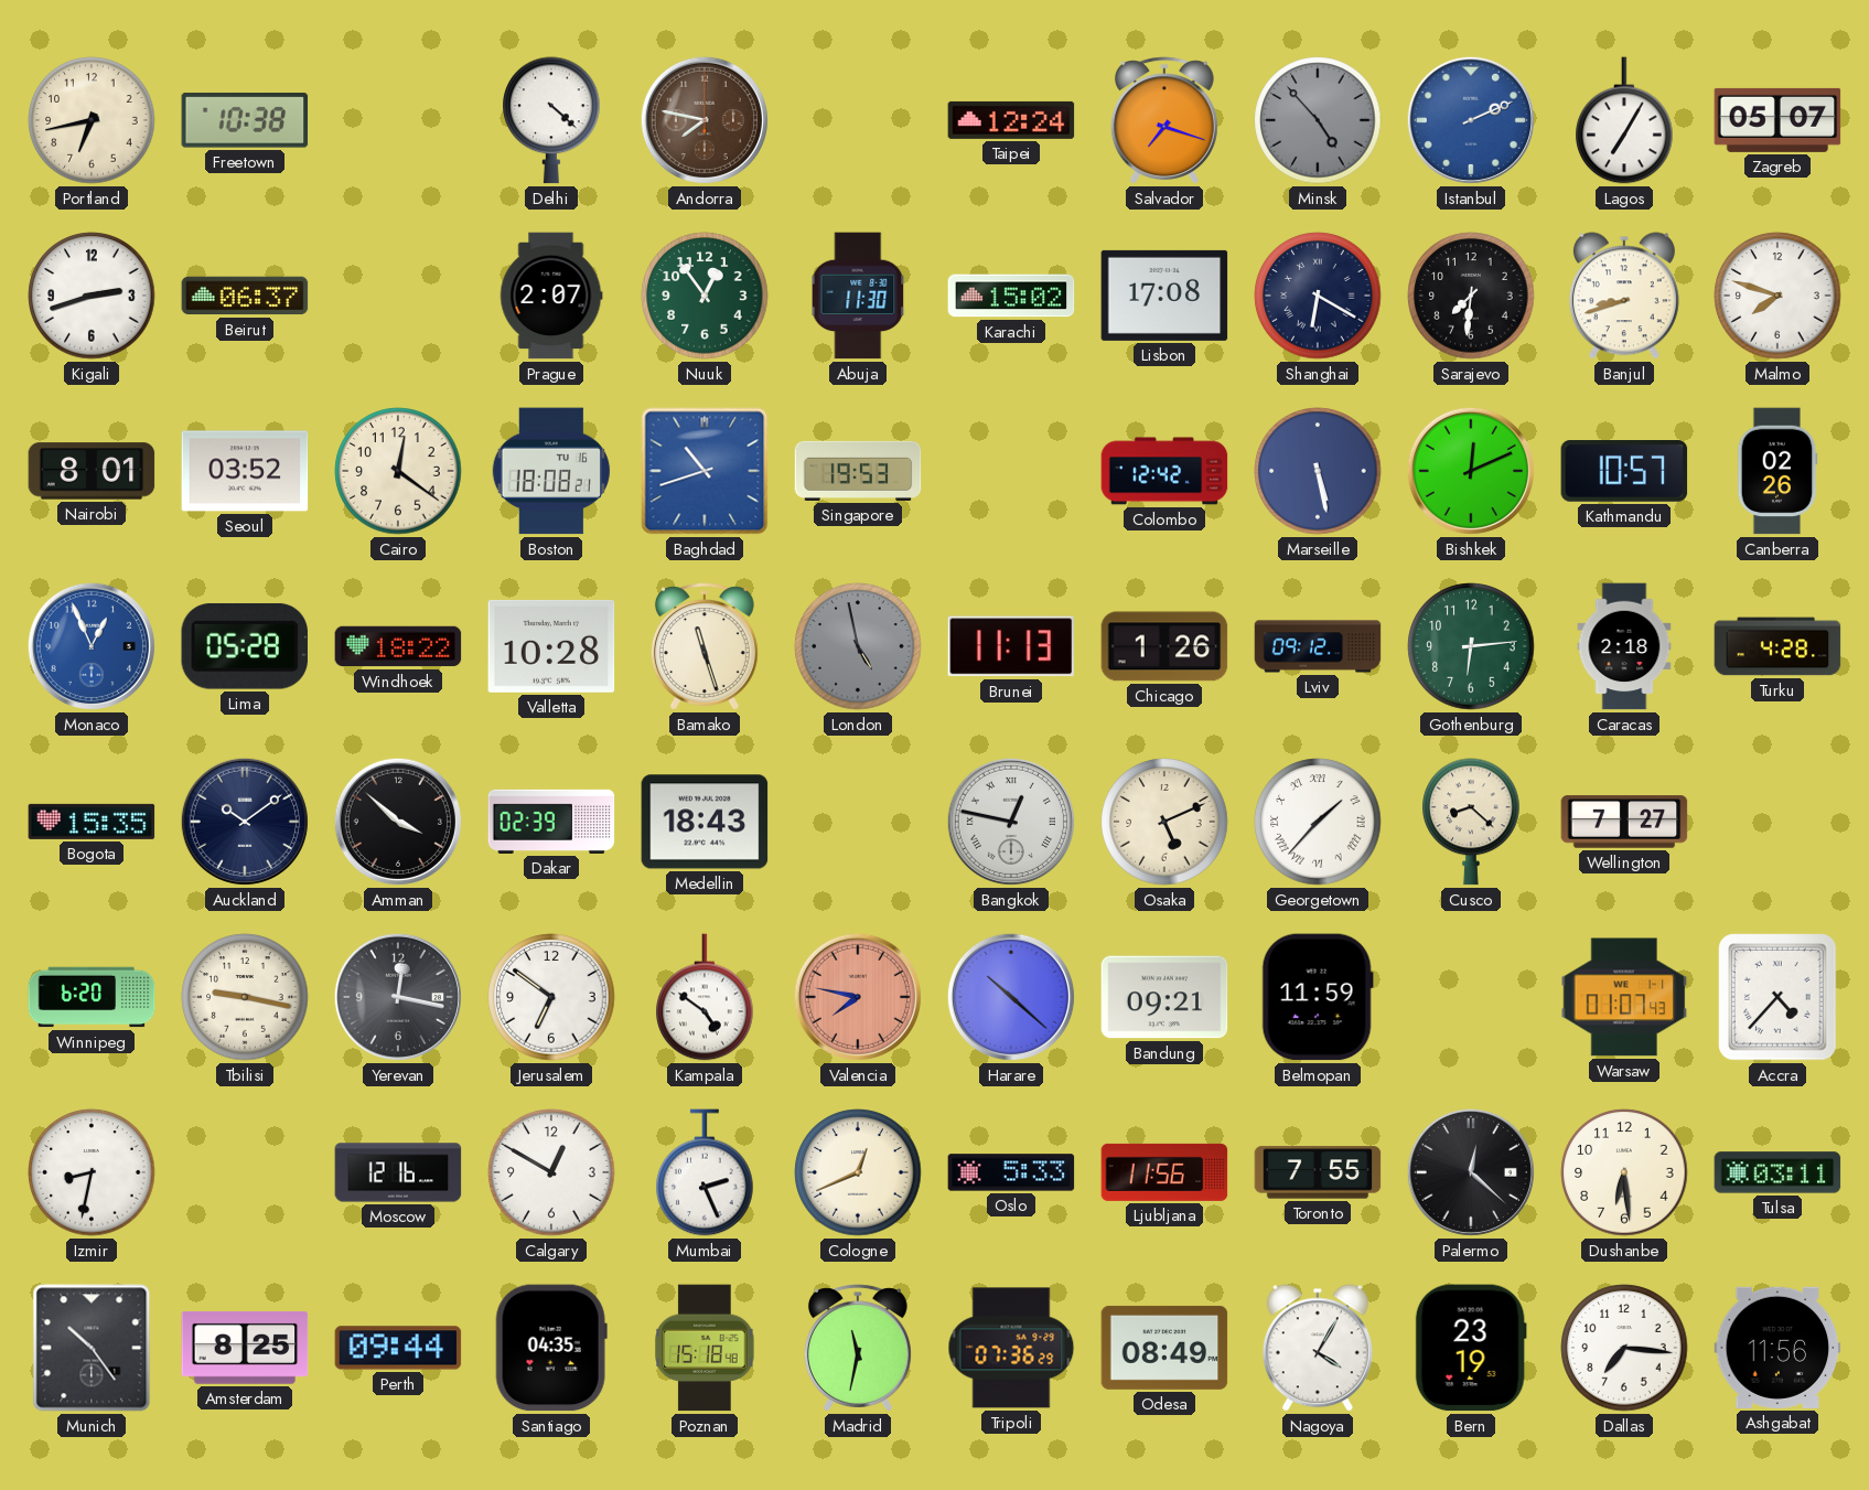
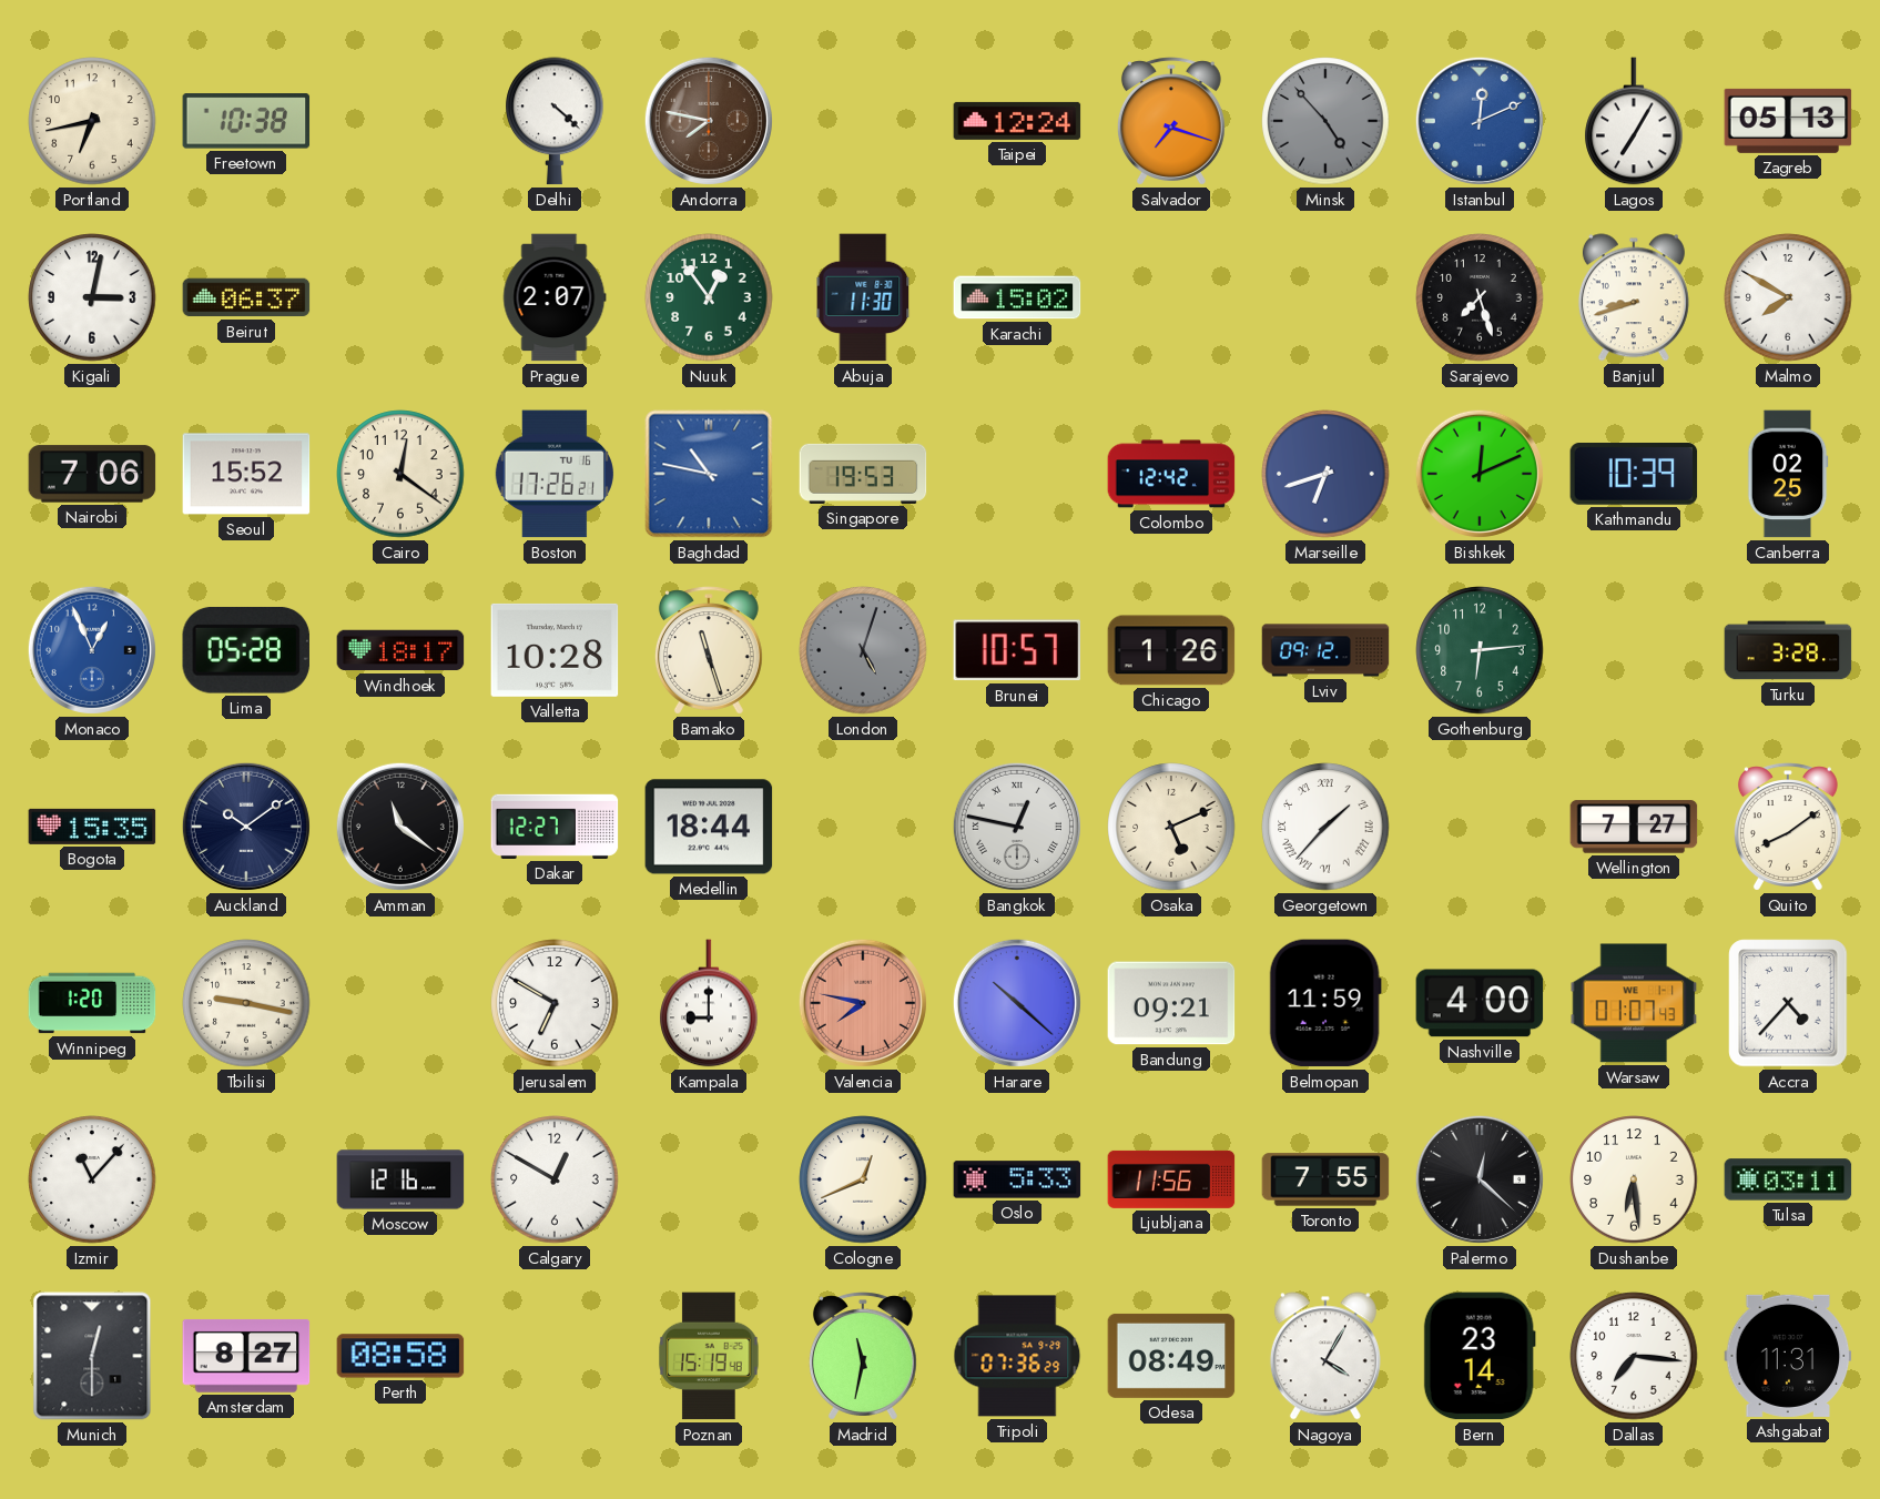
Istanbul: 2:11 -> 12:11
Zagreb: 05:07 -> 05:13
Kigali: 2:42 -> 3:02
Lisbon: 17:08 -> none
Shanghai: 6:20 -> none
Sarajevo: 7:31 -> 7:27
Malmo: 7:48 -> 7:50
Nairobi: 8:01 -> 7:06
Seoul: 03:52 -> 15:52
Boston: 18:08 -> 17:26
Baghdad: 10:42 -> 10:47
Marseille: 5:28 -> 6:42
Kathmandu: 10:57 -> 10:39
Canberra: 02:26 -> 02:25
Windhoek: 18:22 -> 18:17
London: 4:58 -> 5:03
Brunei: 11:13 -> 10:57
Caracas: 2:18 -> none
Turku: 4:28 -> 3:28
Amman: 3:52 -> 11:21
Dakar: 02:39 -> 12:27
Medellin: 18:43 -> 18:44
Cusco: 8:22 -> none
Quito: none -> 8:09
Winnipeg: 6:20 -> 1:20
Yerevan: 12:17 -> none
Jerusalem: 6:51 -> 6:50
Kampala: 4:51 -> 9:00
Nashville: none -> 4:00
Izmir: 8:32 -> 11:07
Mumbai: 2:26 -> none
Munich: 10:24 -> 12:30
Amsterdam: 8:25 -> 8:27
Perth: 09:44 -> 08:58
Santiago: 04:35 -> none
Poznan: 15:18 -> 15:19
Bern: 23:19 -> 23:14
Ashgabat: 11:56 -> 11:31
